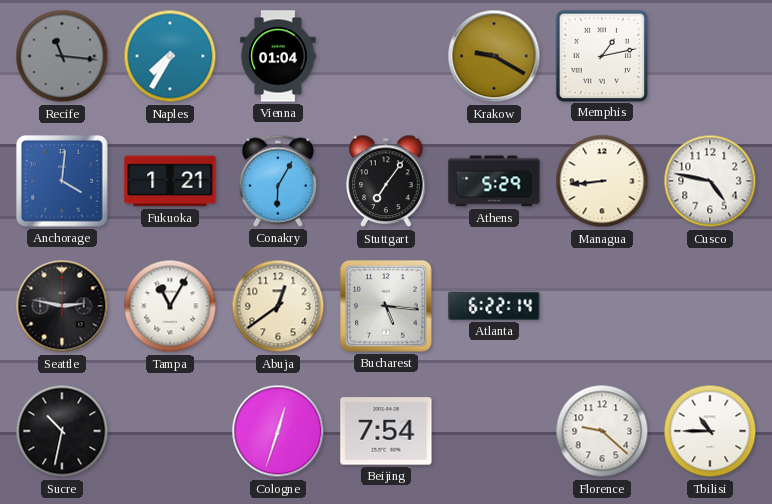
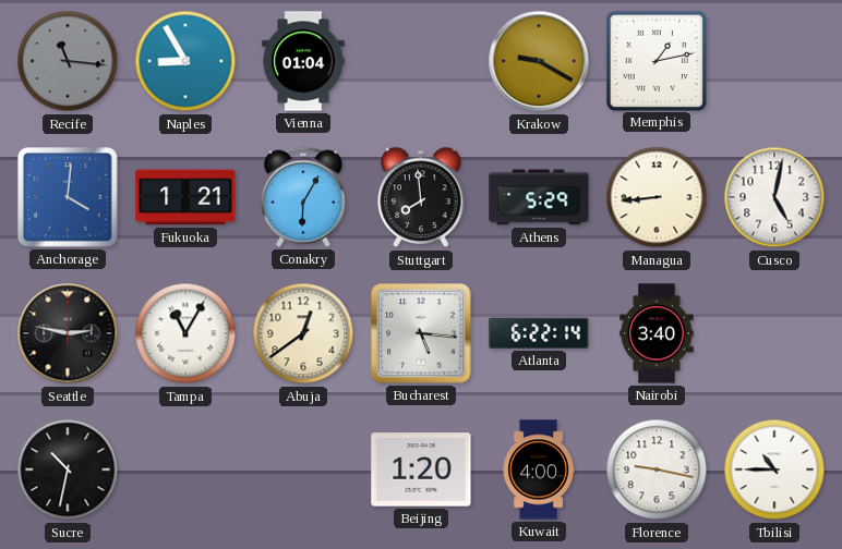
Naples: 7:35 -> 8:55
Stuttgart: 7:06 -> 7:59
Cusco: 4:47 -> 5:02
Nairobi: none -> 3:40
Cologne: 12:33 -> none
Beijing: 7:54 -> 1:20
Kuwait: none -> 4:00
Florence: 9:22 -> 9:17
